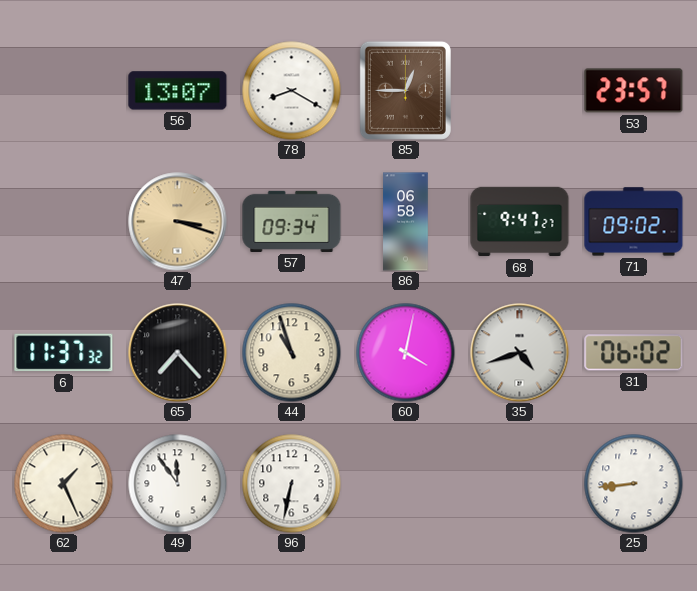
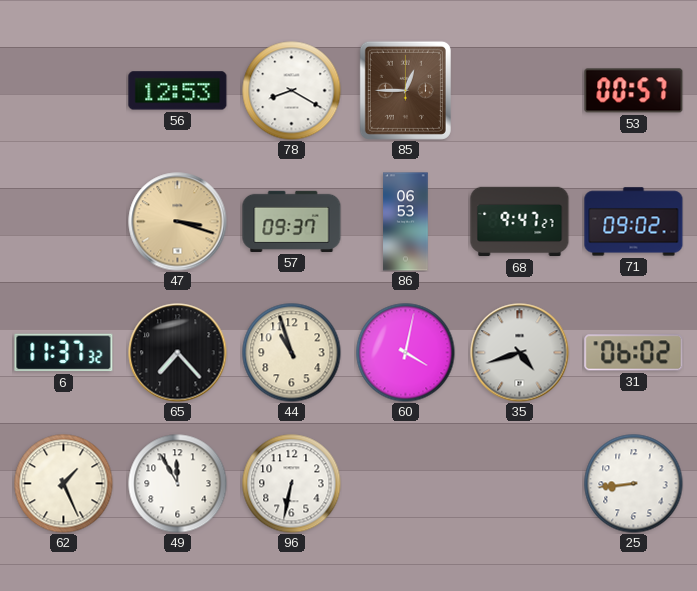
56: 13:07 -> 12:53
53: 23:57 -> 00:57
57: 09:34 -> 09:37
86: 06:58 -> 06:53
49: 11:54 -> 11:55
